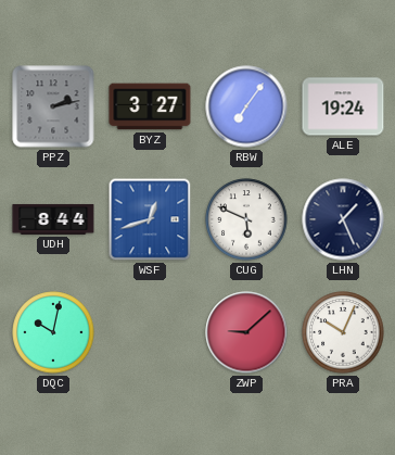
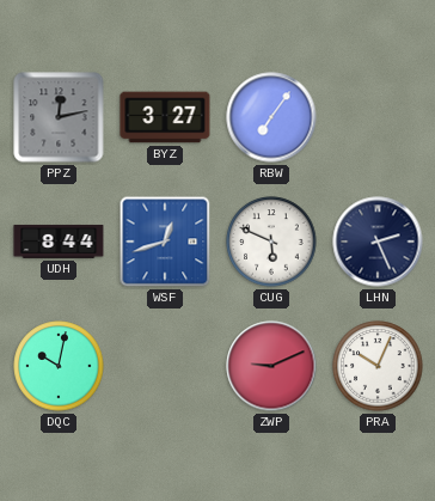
PPZ: 2:13 -> 12:13
ALE: 19:24 -> none
LHN: 1:26 -> 2:26
ZWP: 9:08 -> 9:11
